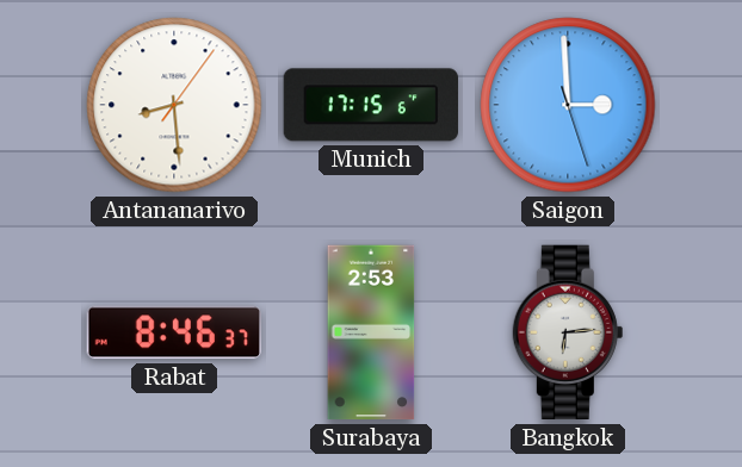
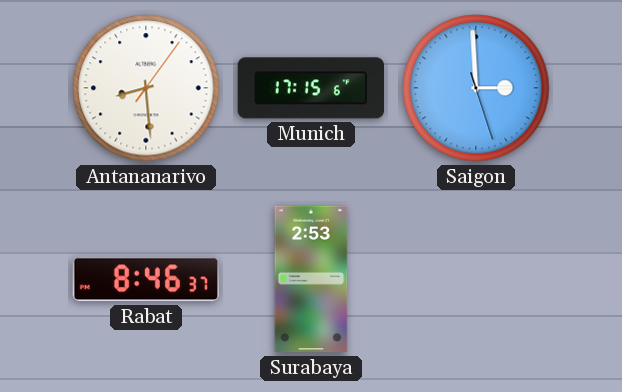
Bangkok: 6:14 -> none
